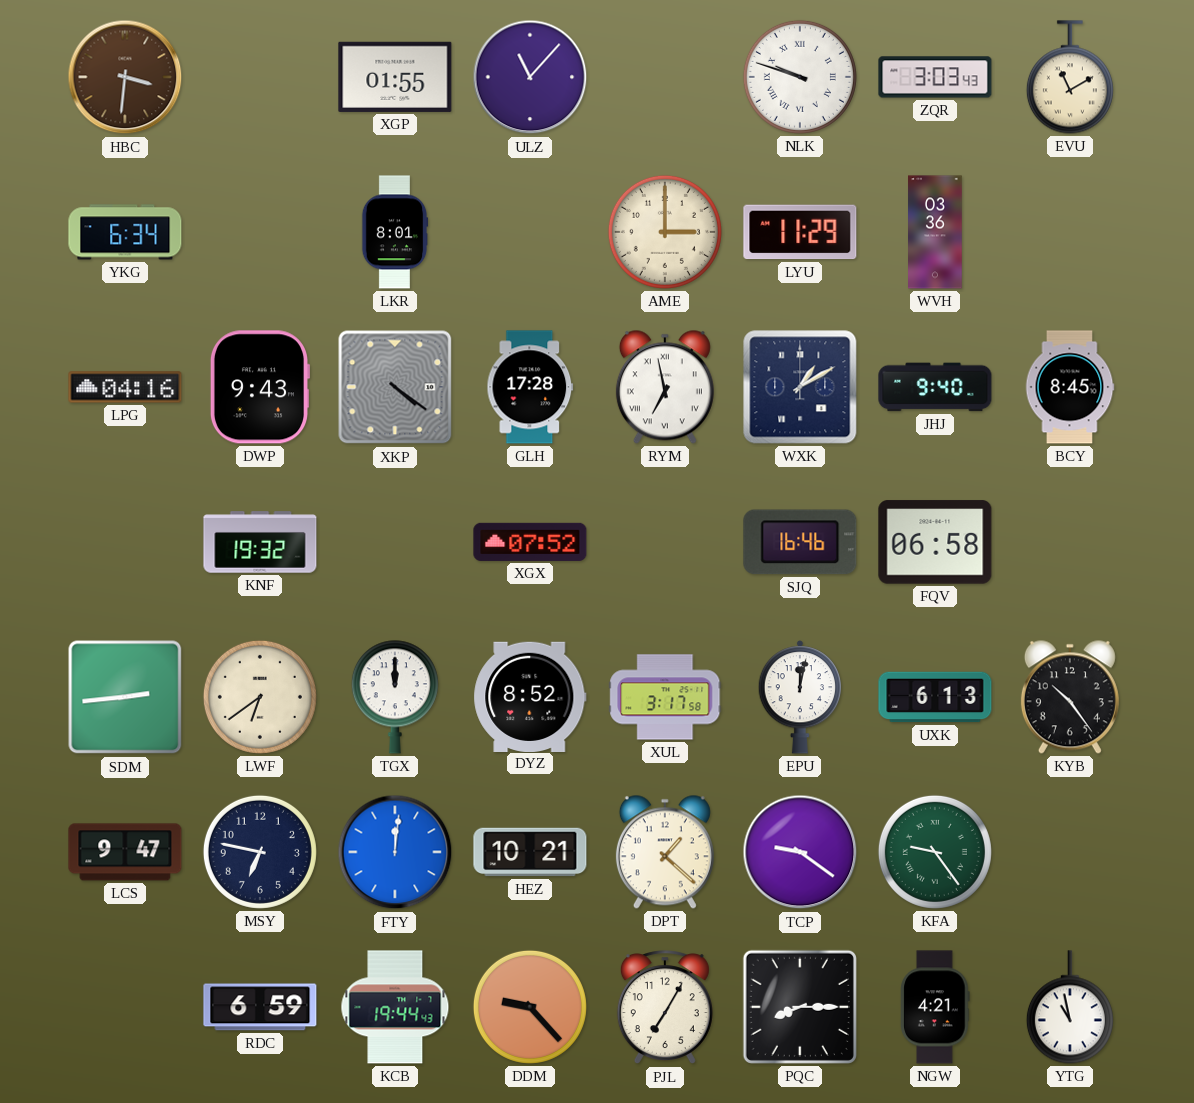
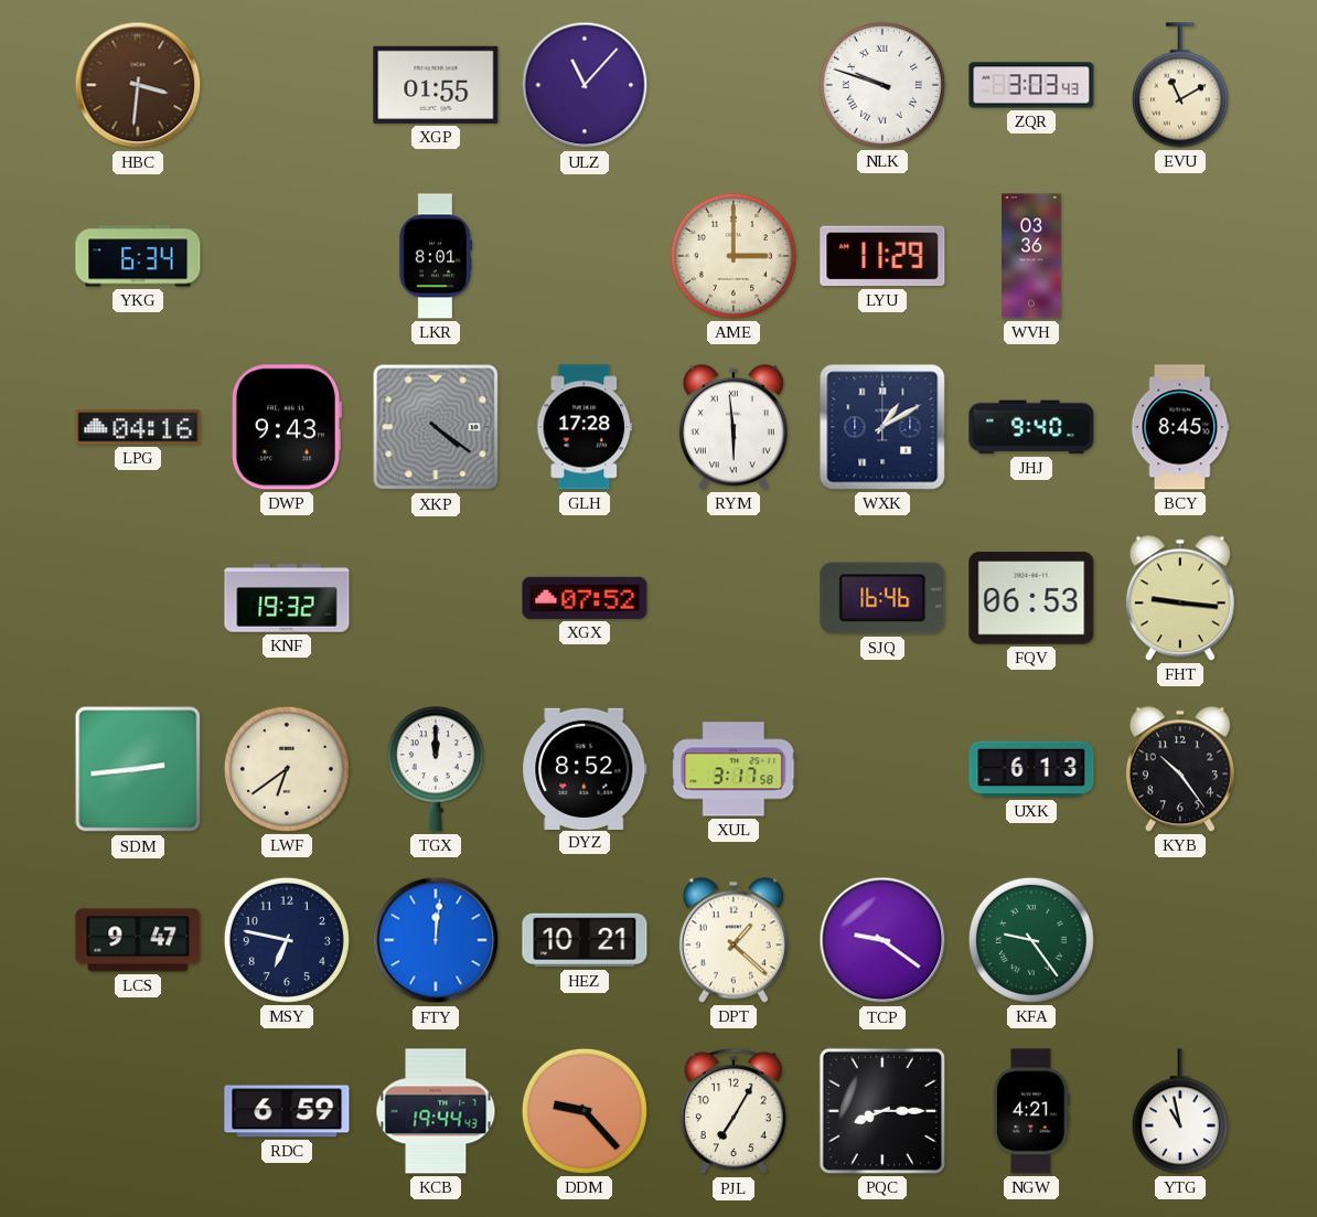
RYM: 6:58 -> 5:59
FQV: 06:58 -> 06:53
FHT: none -> 9:16
EPU: 12:02 -> none
